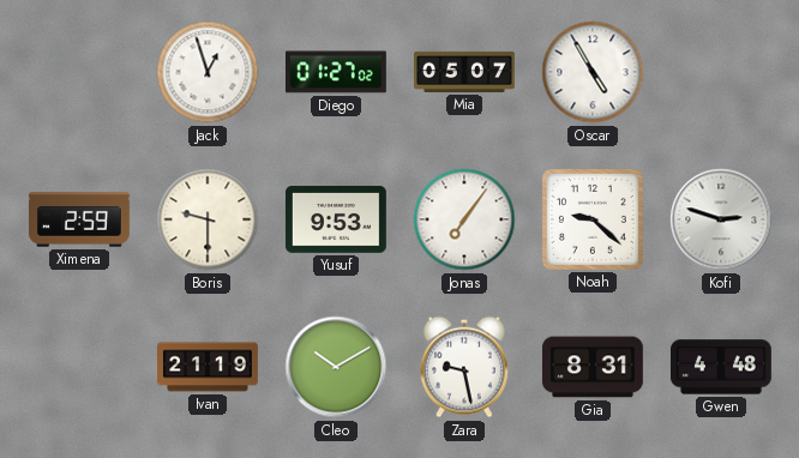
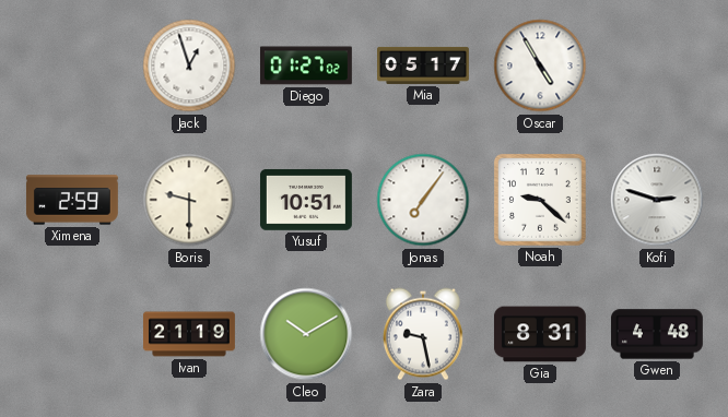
Mia: 05:07 -> 05:17
Yusuf: 9:53 -> 10:51
